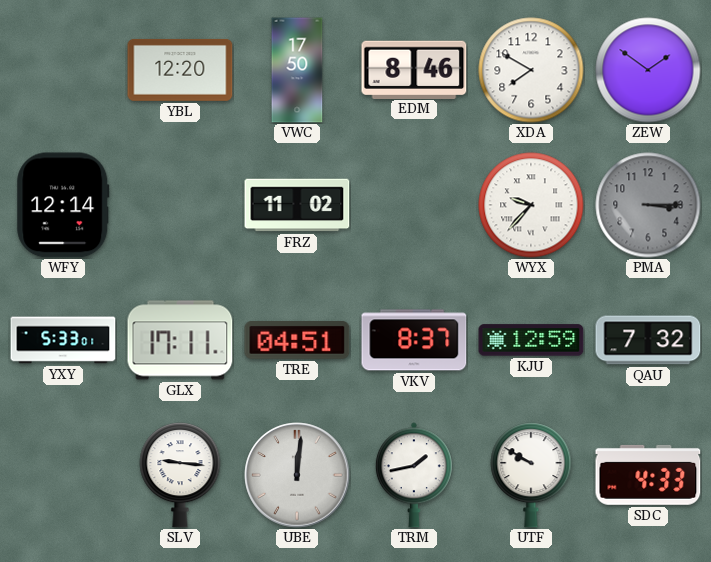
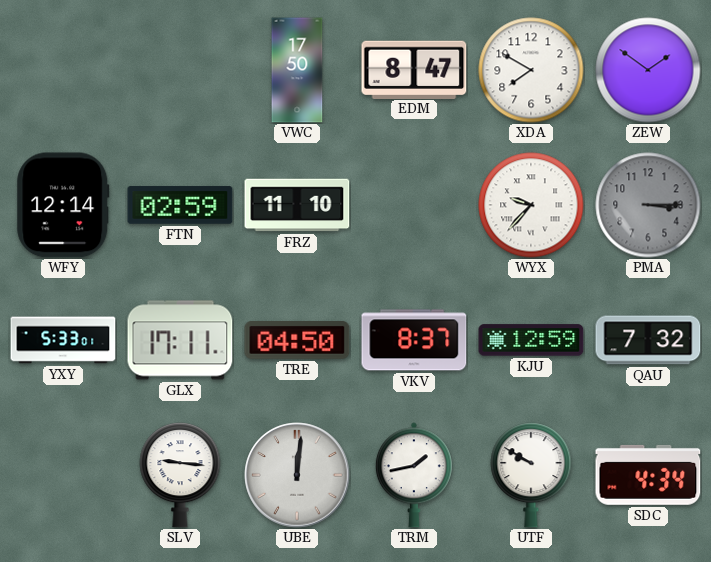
YBL: 12:20 -> none
EDM: 8:46 -> 8:47
FTN: none -> 02:59
FRZ: 11:02 -> 11:10
TRE: 04:51 -> 04:50
SDC: 4:33 -> 4:34
